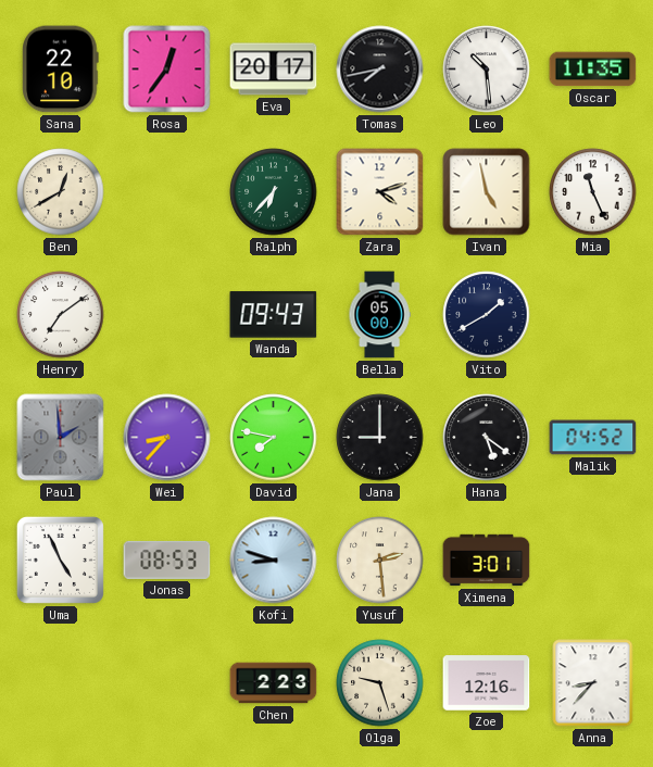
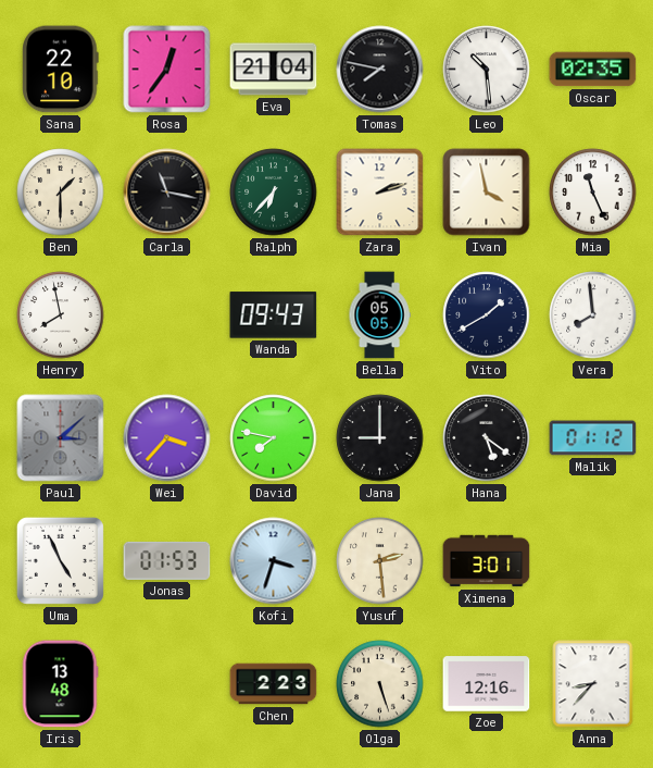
Eva: 20:17 -> 21:04
Tomas: 7:43 -> 7:47
Oscar: 11:35 -> 02:35
Ben: 12:40 -> 1:30
Carla: none -> 11:17
Zara: 4:12 -> 2:12
Ivan: 4:58 -> 3:58
Henry: 7:09 -> 7:58
Bella: 05:00 -> 05:05
Vera: none -> 7:59
Paul: 1:59 -> 3:08
Wei: 8:37 -> 3:37
Malik: 04:52 -> 01:12
Jonas: 08:53 -> 01:53
Kofi: 8:48 -> 3:33
Iris: none -> 13:48
Olga: 9:27 -> 5:27
